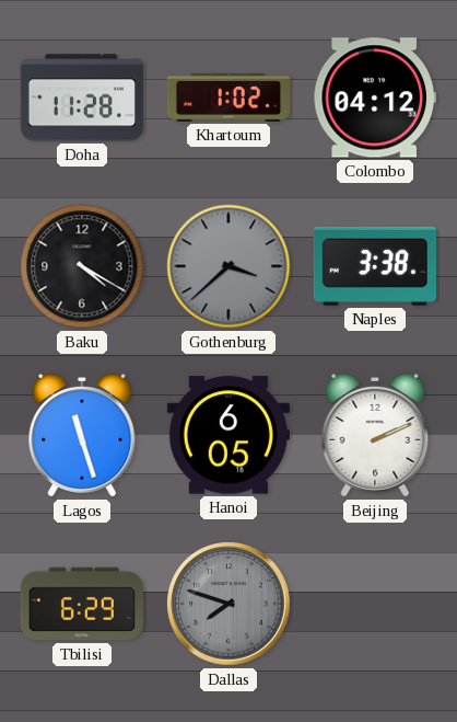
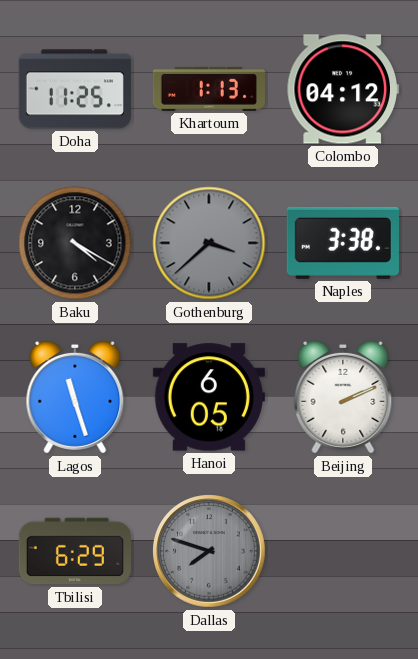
Doha: 11:28 -> 11:25
Khartoum: 1:02 -> 1:13
